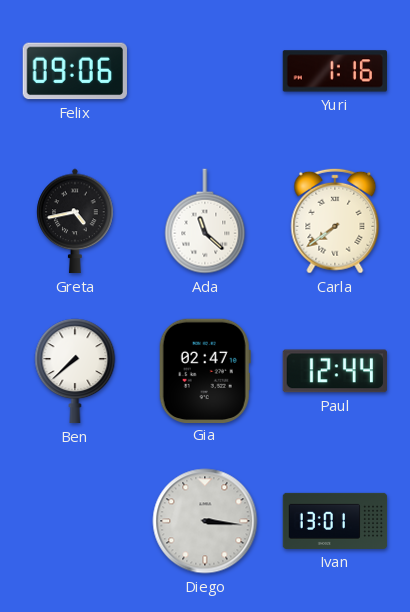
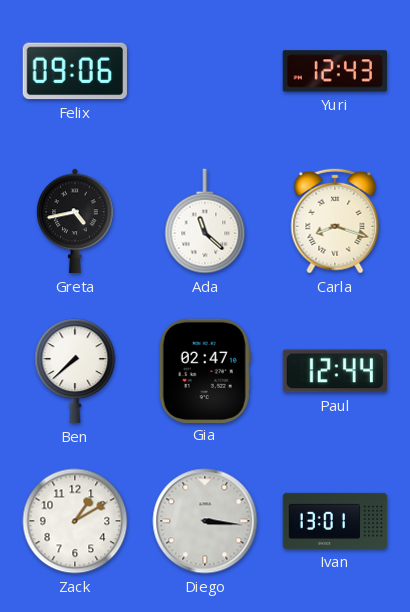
Yuri: 1:16 -> 12:43
Carla: 7:39 -> 8:18
Zack: none -> 1:10
